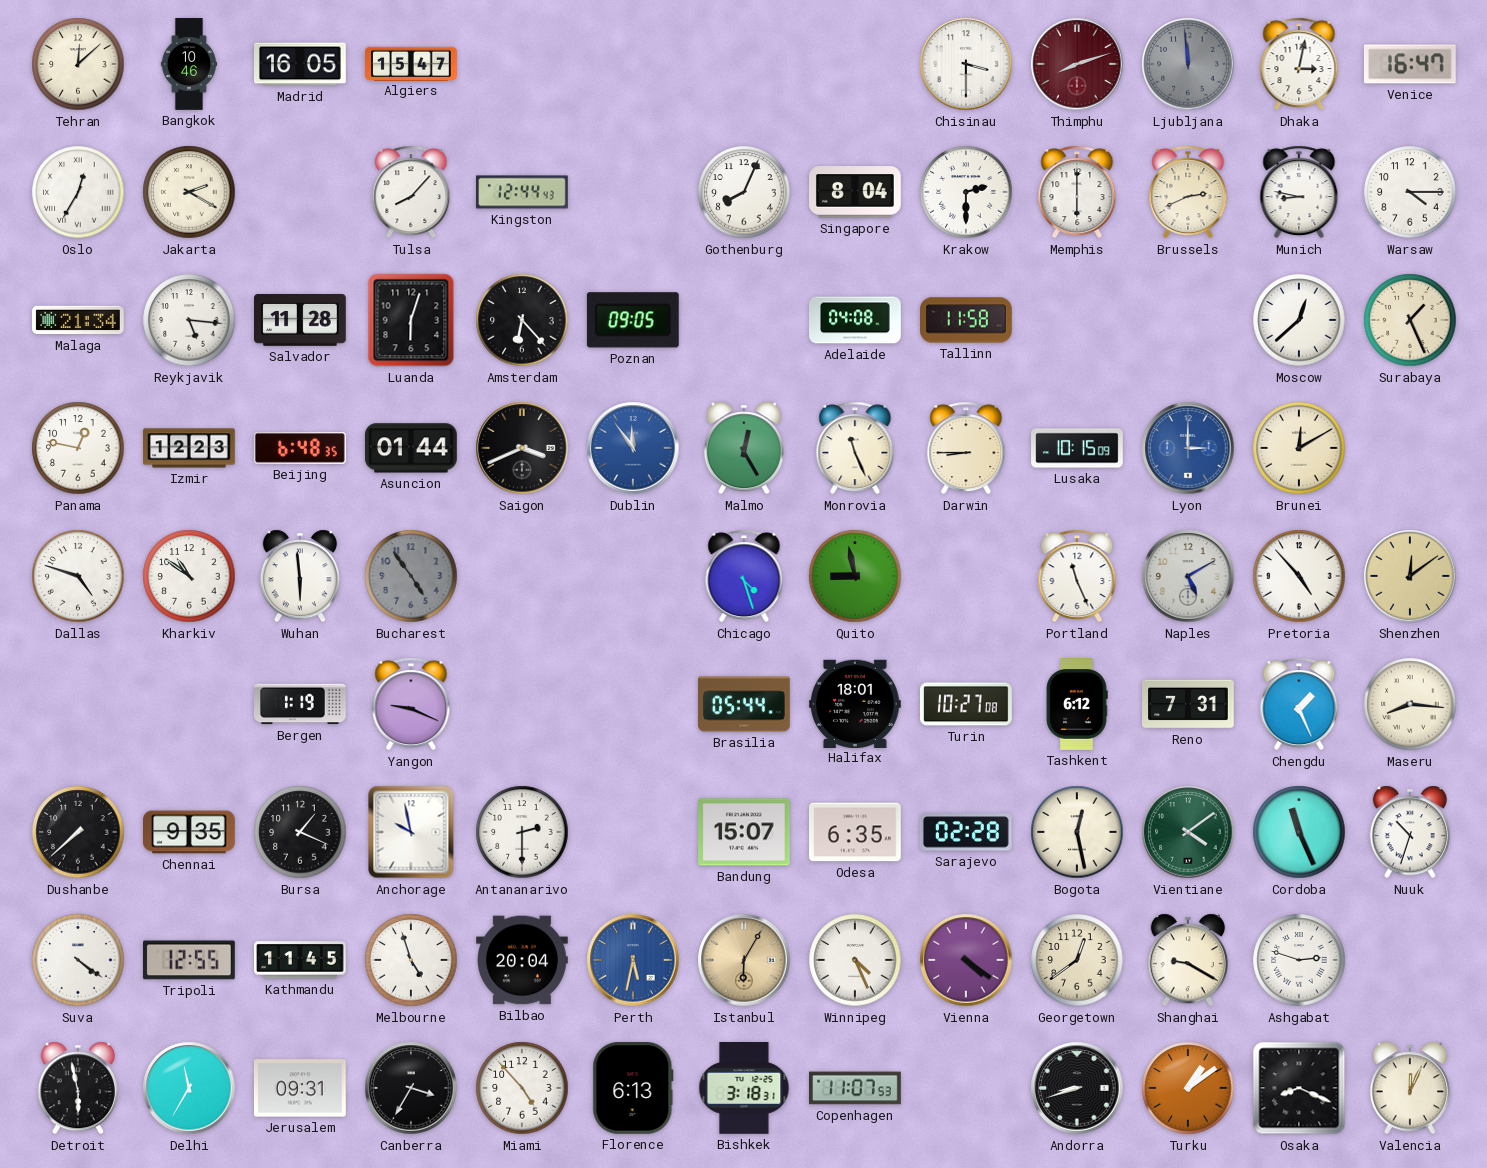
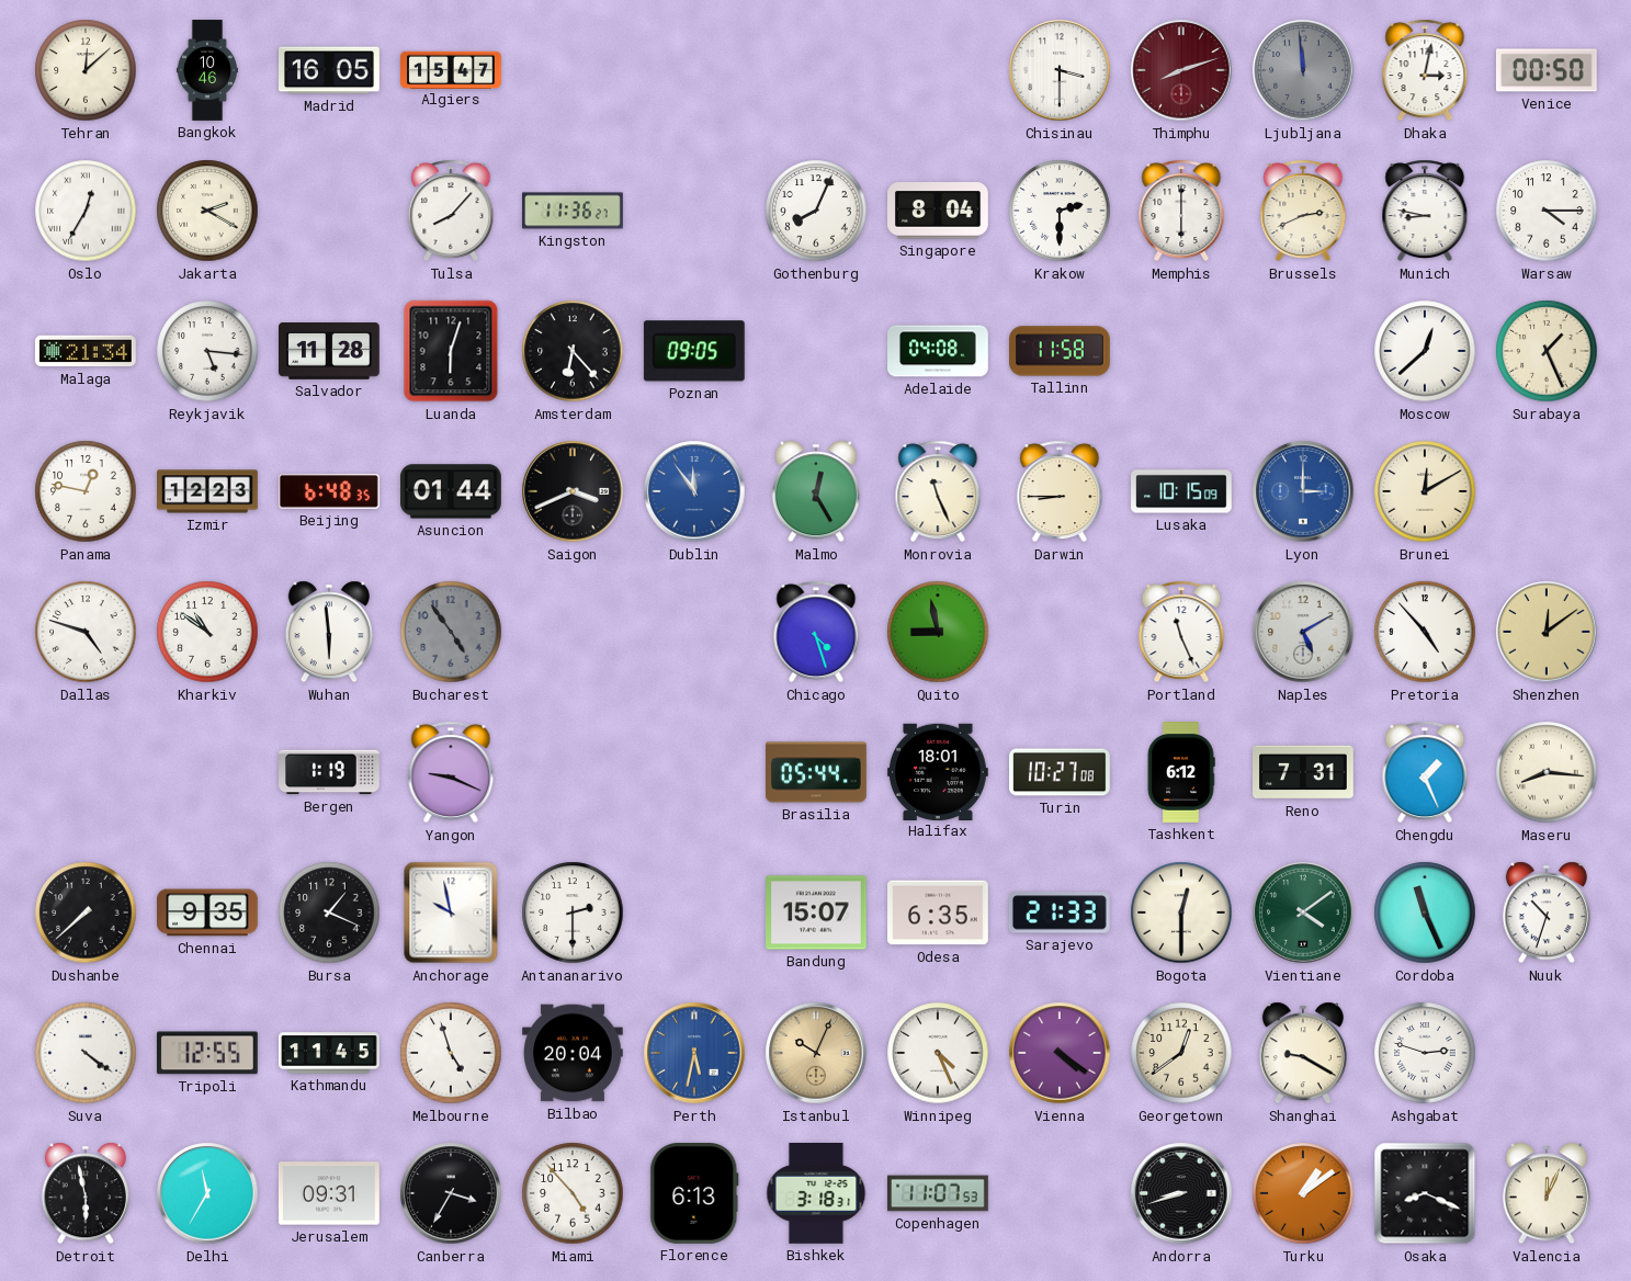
Venice: 16:47 -> 00:50
Kingston: 12:44 -> 11:36
Sarajevo: 02:28 -> 21:33
Bogota: 12:28 -> 12:30
Istanbul: 6:05 -> 10:04
